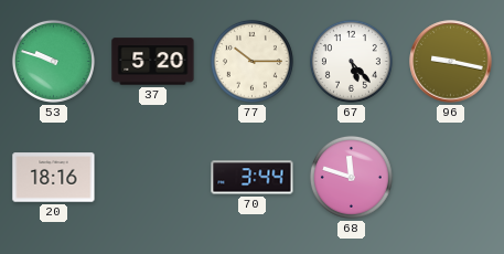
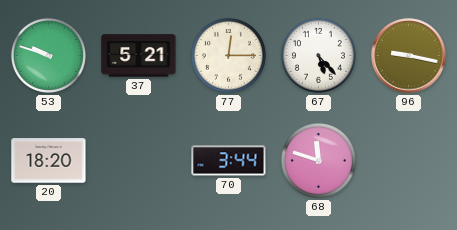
37: 5:20 -> 5:21
77: 10:15 -> 12:15
20: 18:16 -> 18:20
